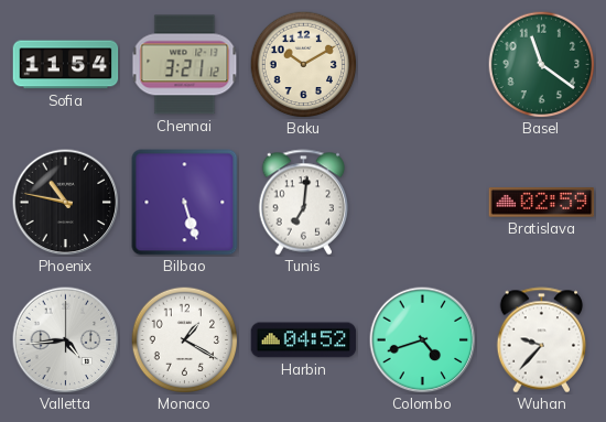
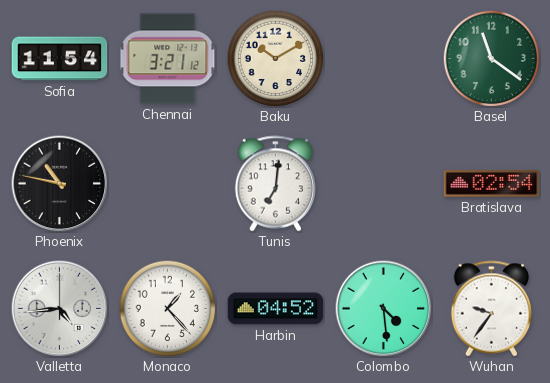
Bilbao: 5:27 -> none
Bratislava: 02:59 -> 02:54
Monaco: 1:20 -> 1:23
Colombo: 4:42 -> 4:29
Wuhan: 9:37 -> 9:36
